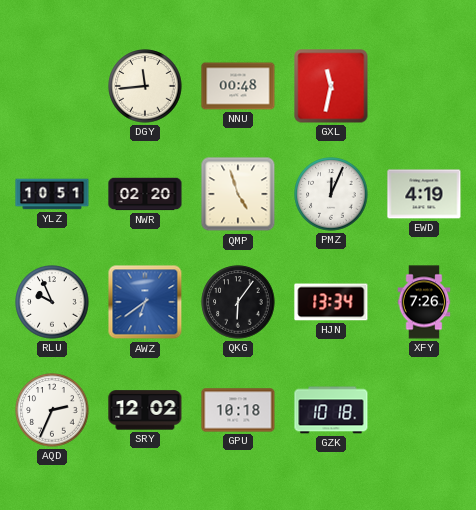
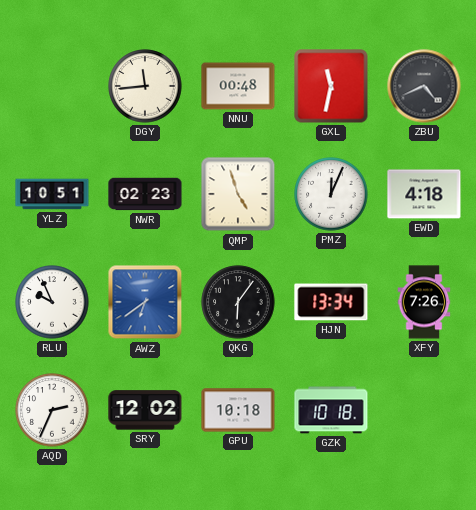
ZBU: none -> 4:41
NWR: 02:20 -> 02:23
EWD: 4:19 -> 4:18
